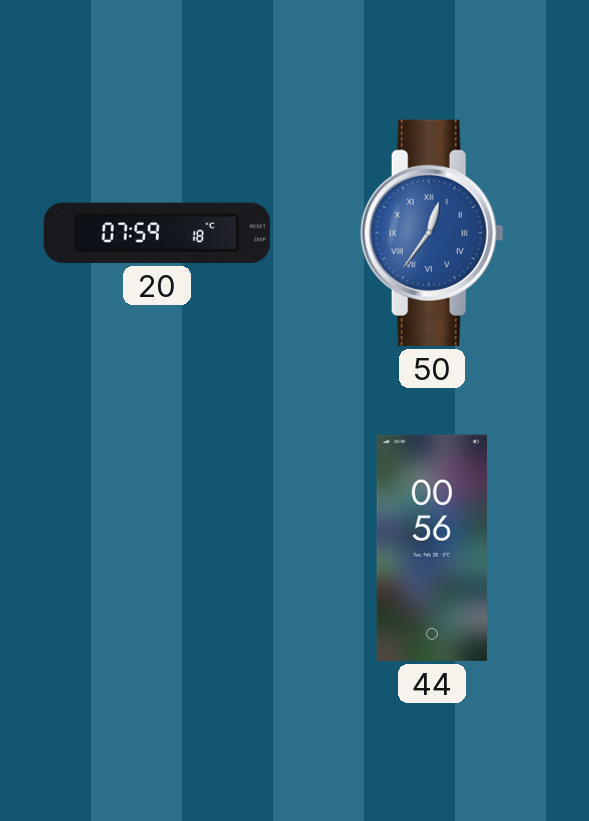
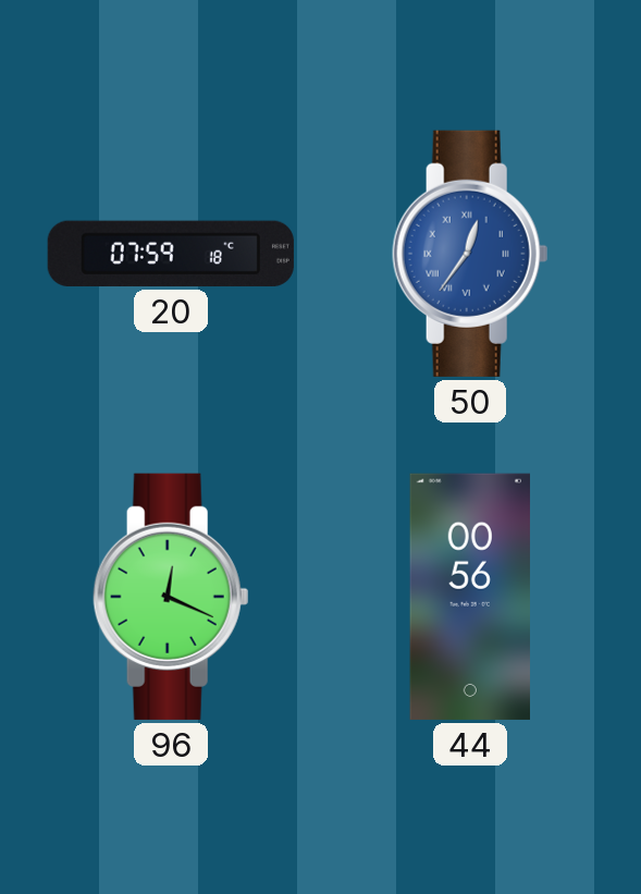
96: none -> 12:19
